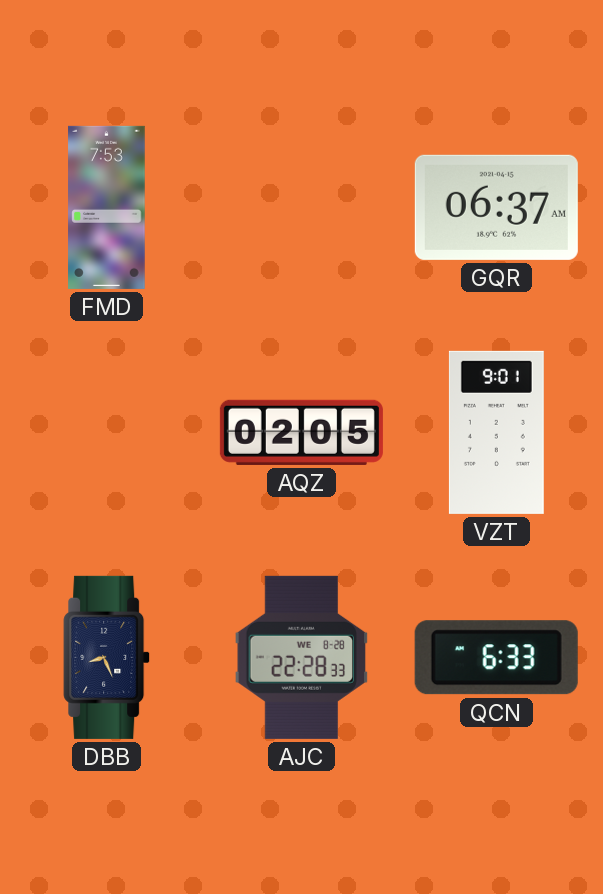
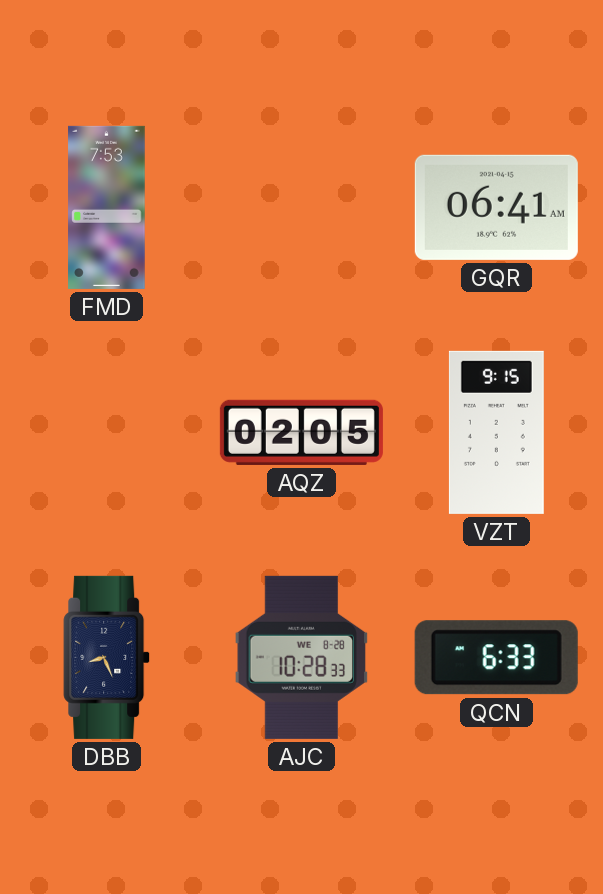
GQR: 06:37 -> 06:41
VZT: 9:01 -> 9:15
AJC: 22:28 -> 10:28
